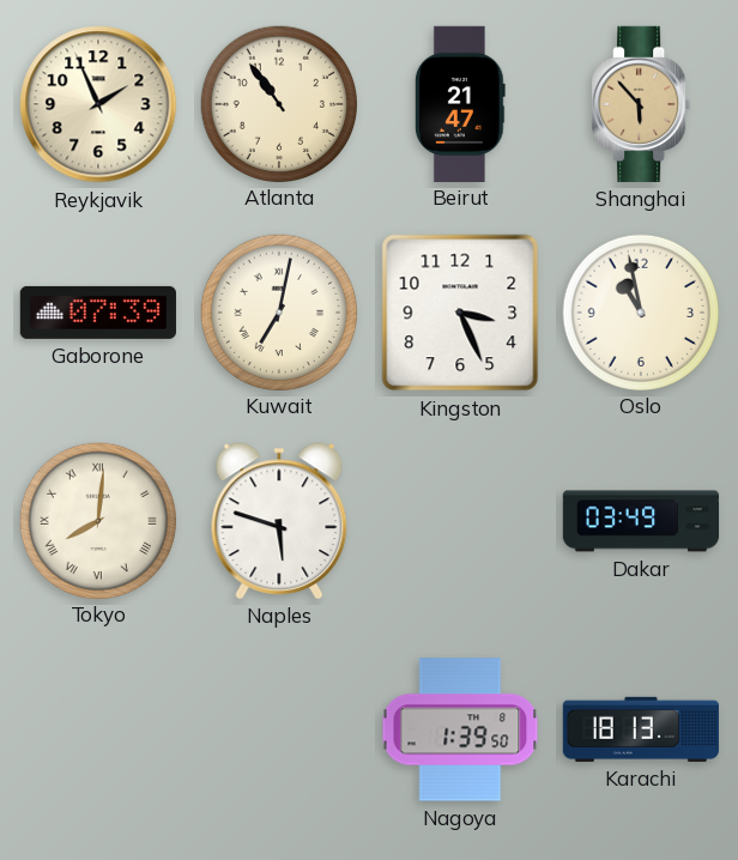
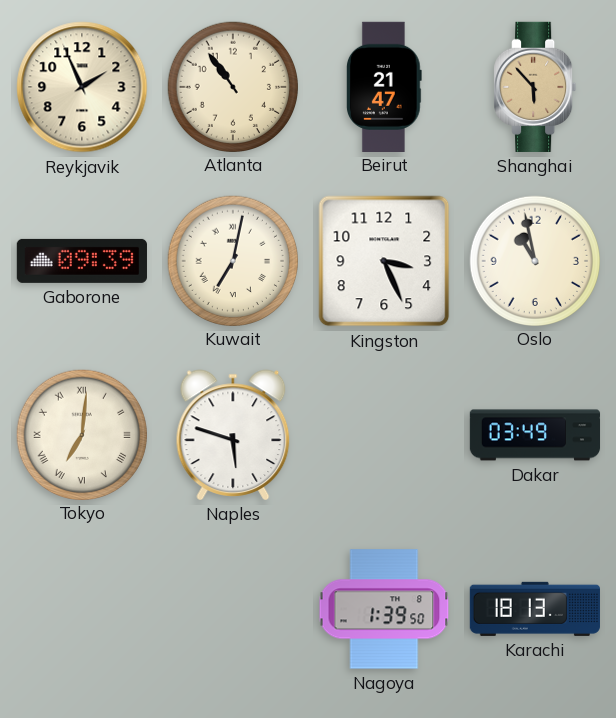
Gaborone: 07:39 -> 09:39
Tokyo: 8:01 -> 7:01
